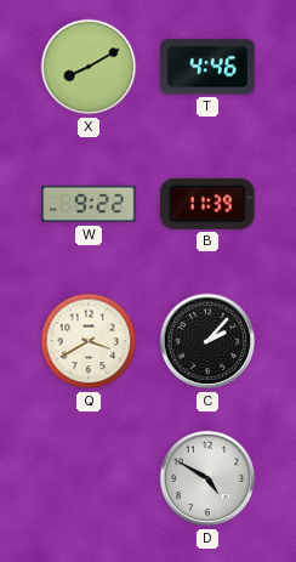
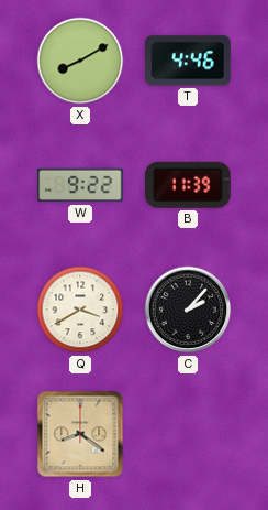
H: none -> 8:21
D: 4:50 -> none
